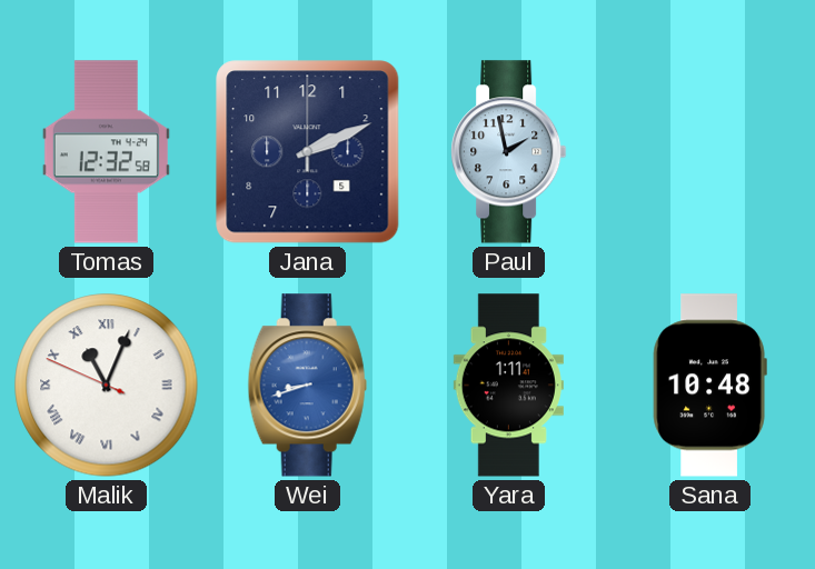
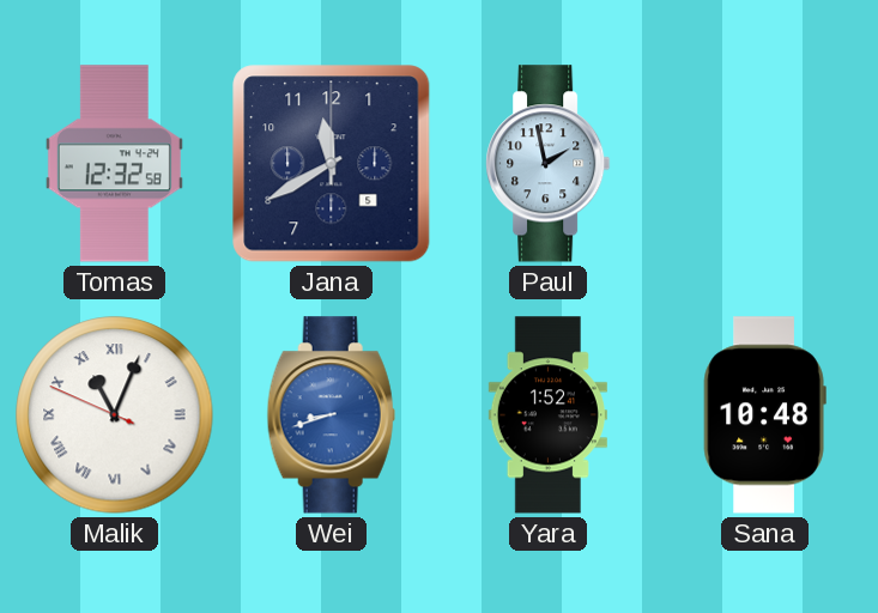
Jana: 2:11 -> 11:40
Yara: 1:11 -> 1:52
